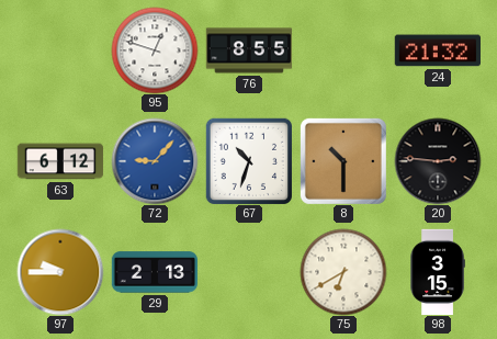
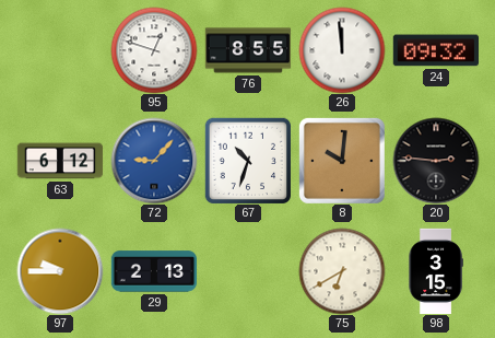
26: none -> 11:59
24: 21:32 -> 09:32
8: 10:30 -> 10:01
